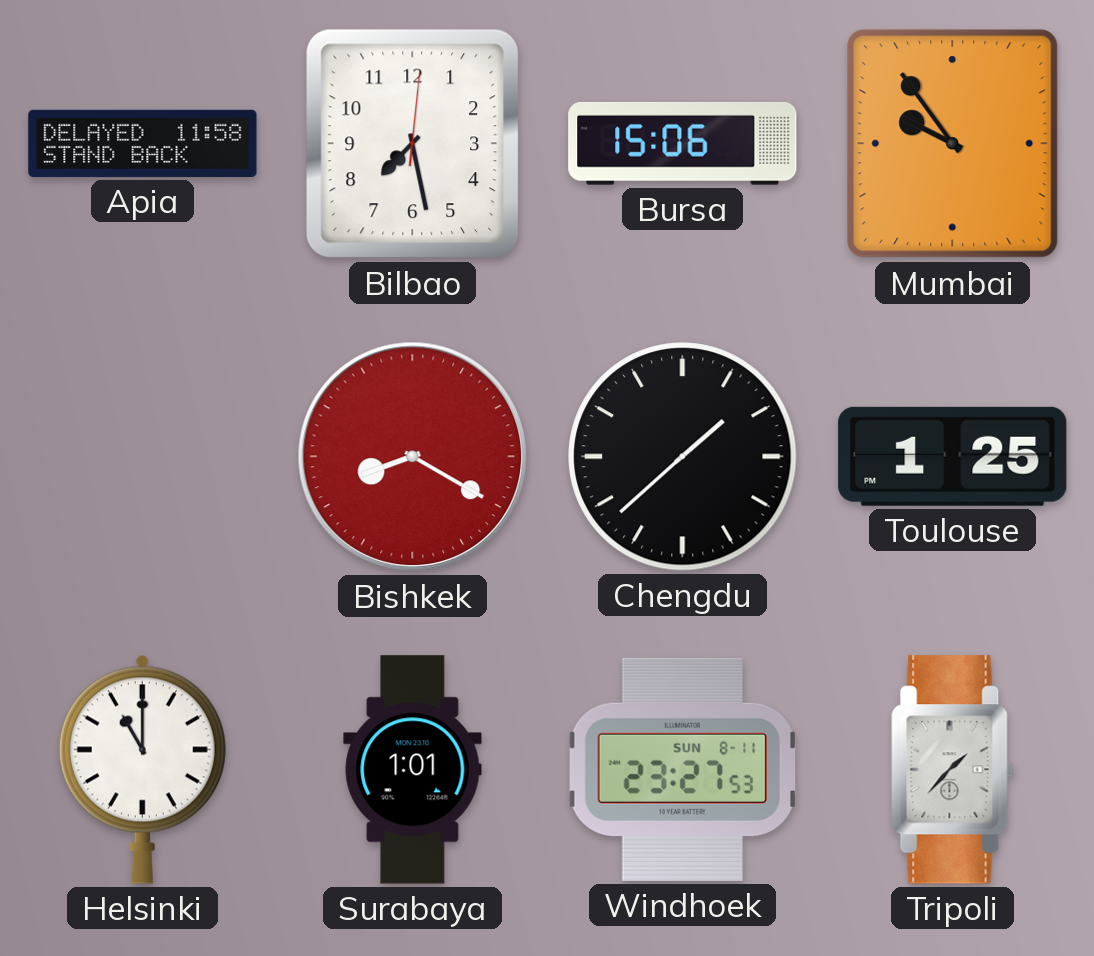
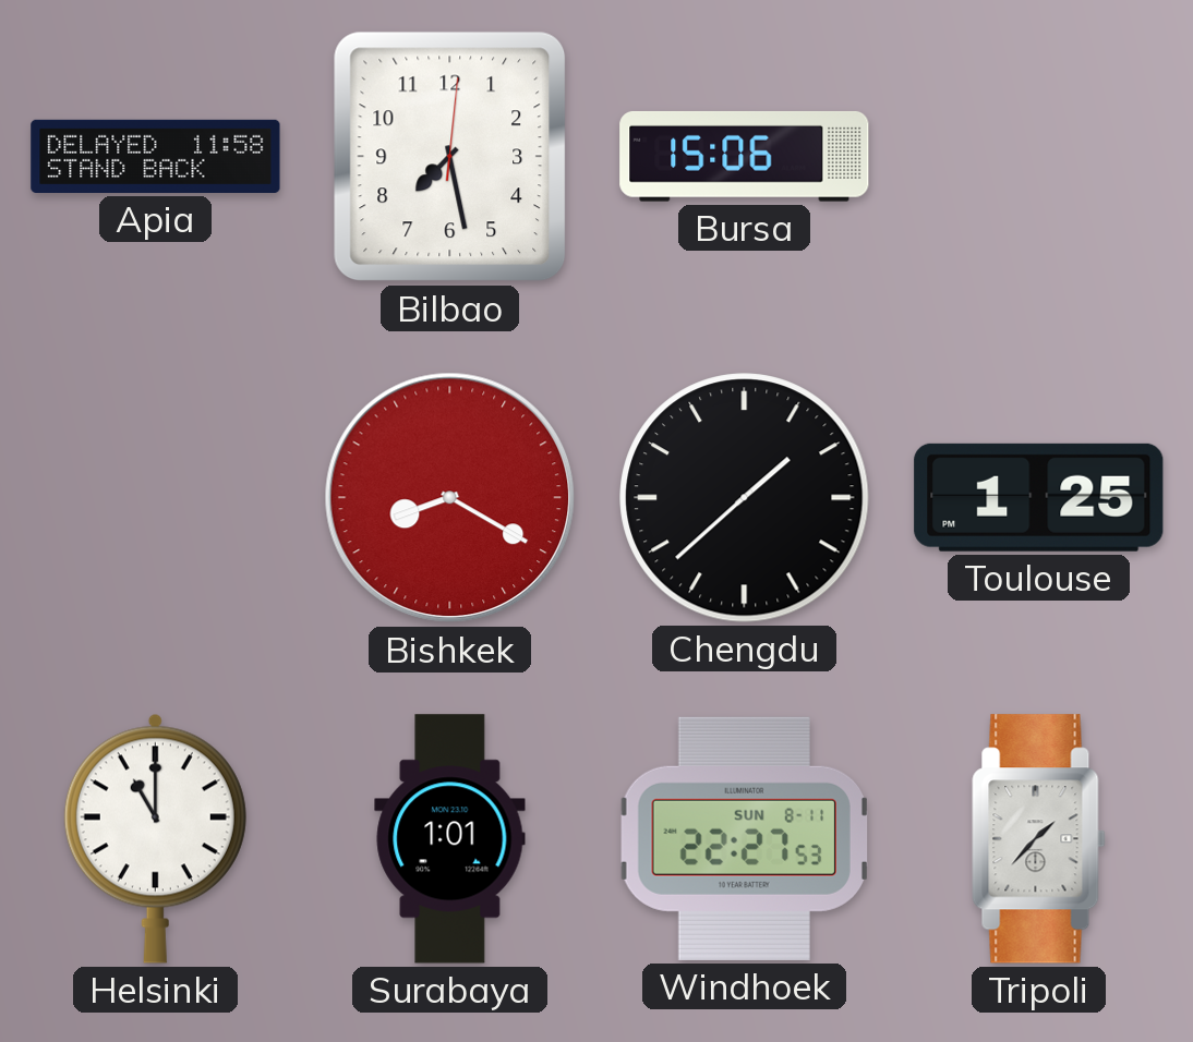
Mumbai: 9:54 -> none
Windhoek: 23:27 -> 22:27
